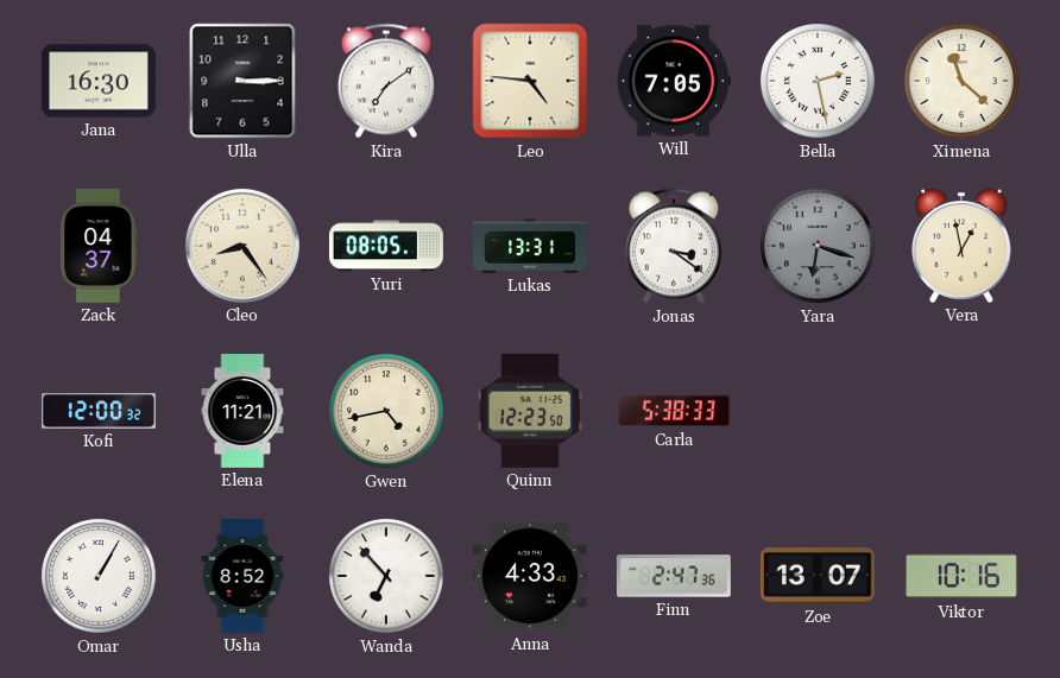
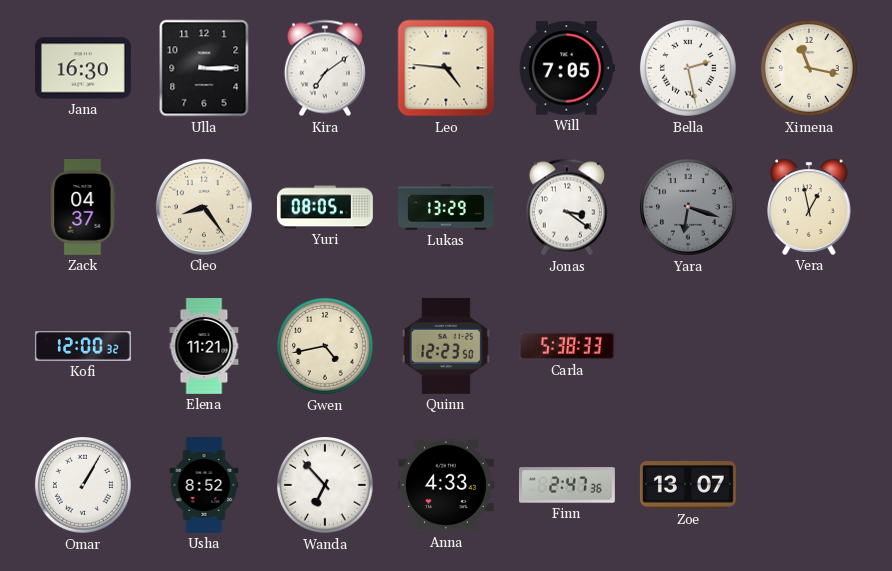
Ximena: 11:22 -> 11:17
Lukas: 13:31 -> 13:29
Viktor: 10:16 -> none
